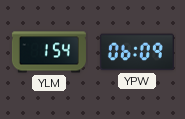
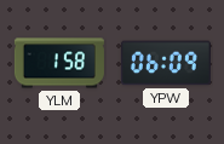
YLM: 1:54 -> 1:58
